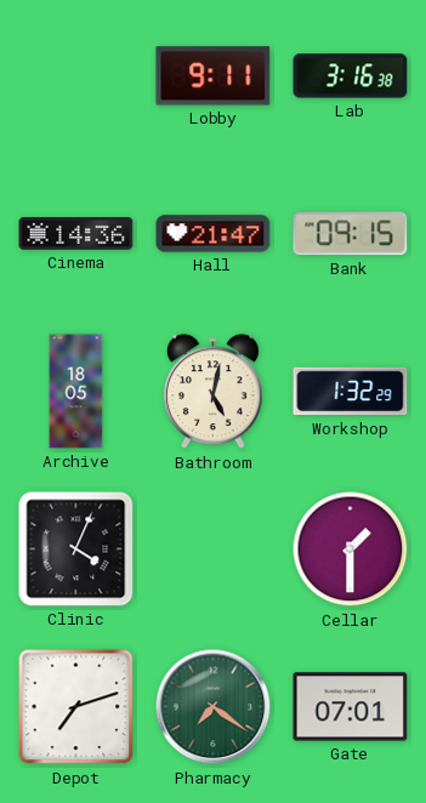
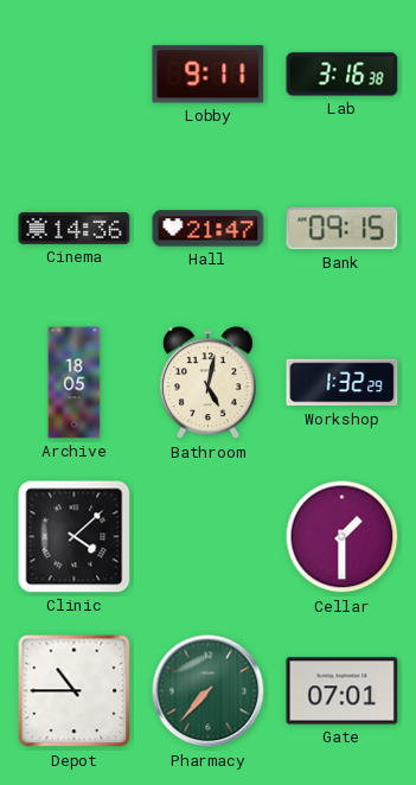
Clinic: 4:04 -> 4:08
Depot: 7:12 -> 10:45
Pharmacy: 7:21 -> 7:37
